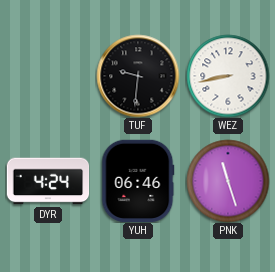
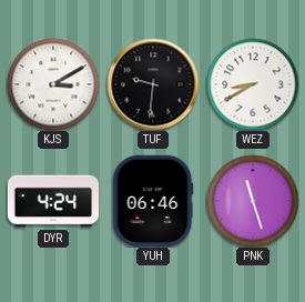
KJS: none -> 3:10
WEZ: 8:43 -> 8:40
